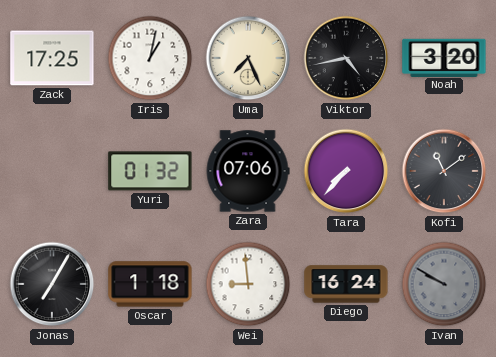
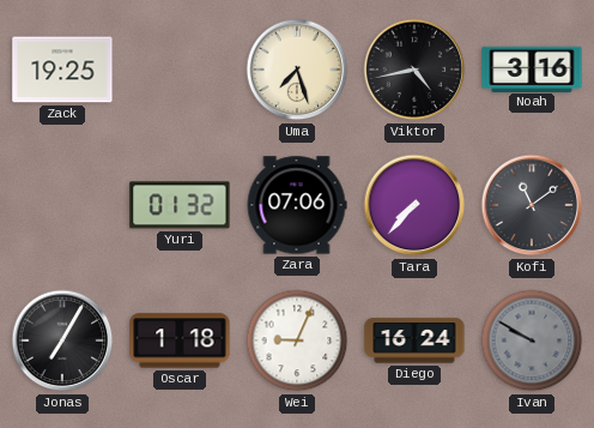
Zack: 17:25 -> 19:25
Iris: 1:02 -> none
Uma: 7:26 -> 7:27
Noah: 3:20 -> 3:16
Wei: 8:59 -> 9:04
